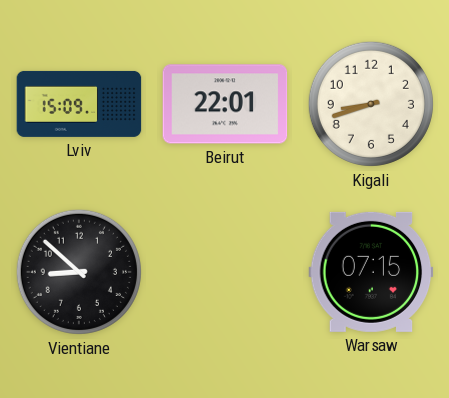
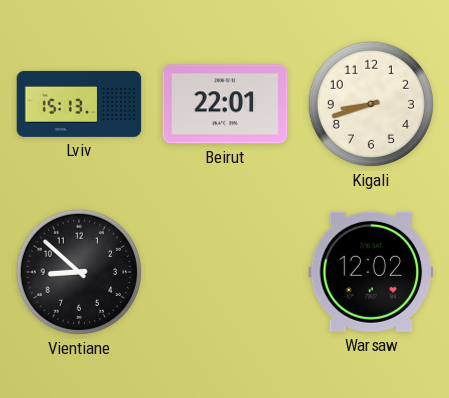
Lviv: 15:09 -> 15:13
Warsaw: 07:15 -> 12:02
